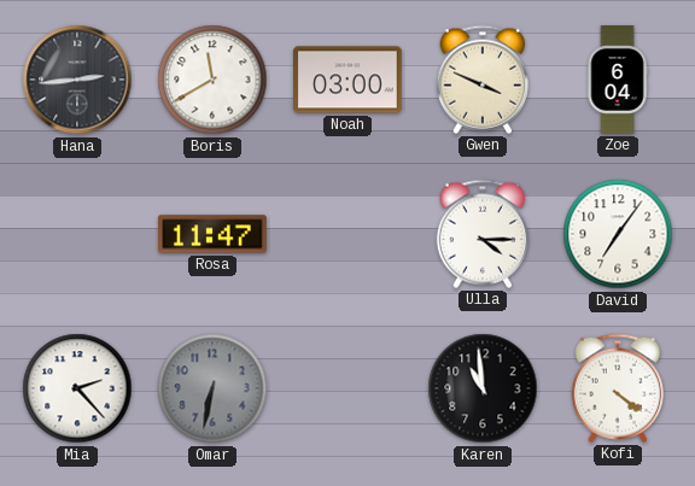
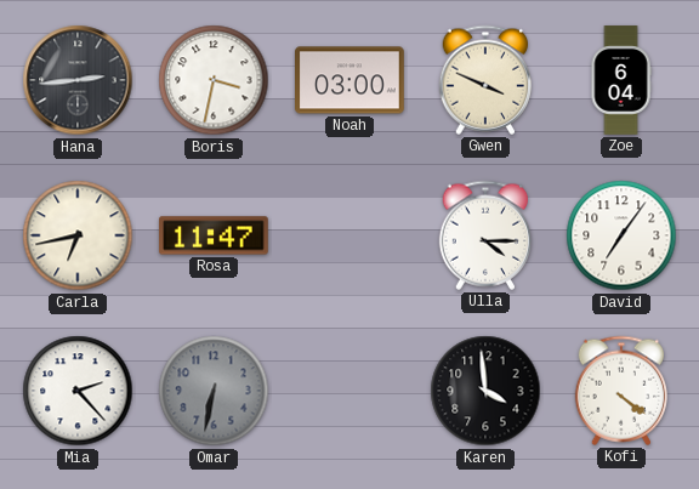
Boris: 11:40 -> 3:32
Carla: none -> 6:43
Karen: 10:59 -> 3:59
